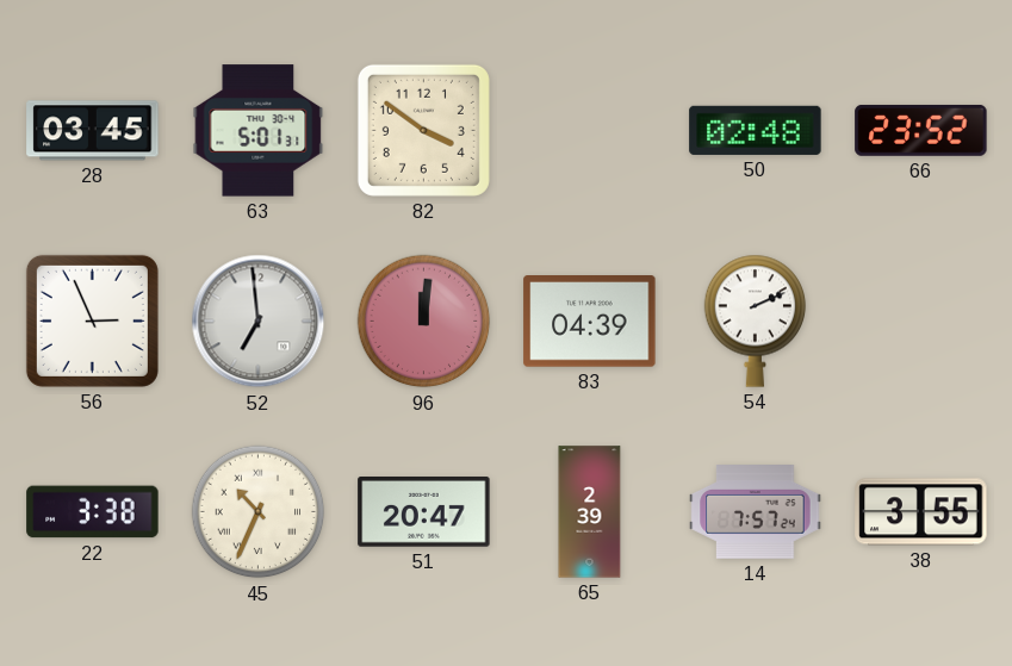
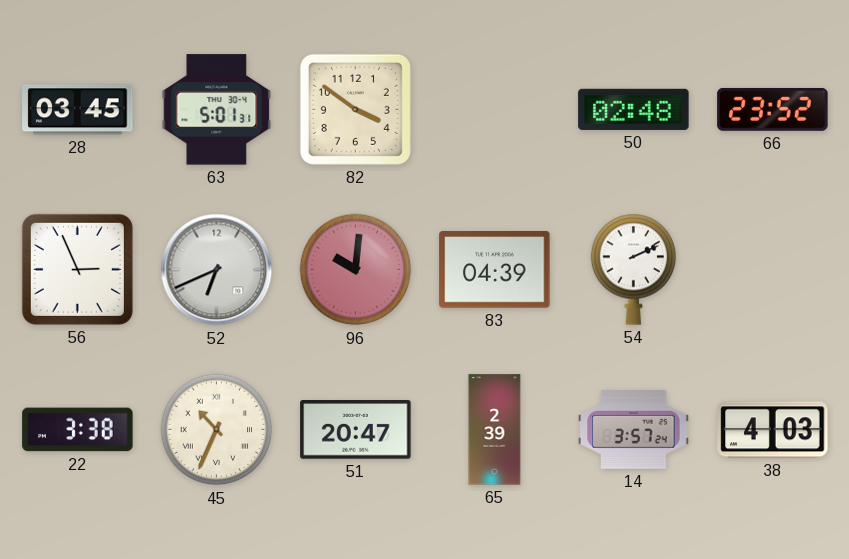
52: 6:59 -> 6:41
96: 12:01 -> 10:01
14: 7:57 -> 3:57
38: 3:55 -> 4:03
